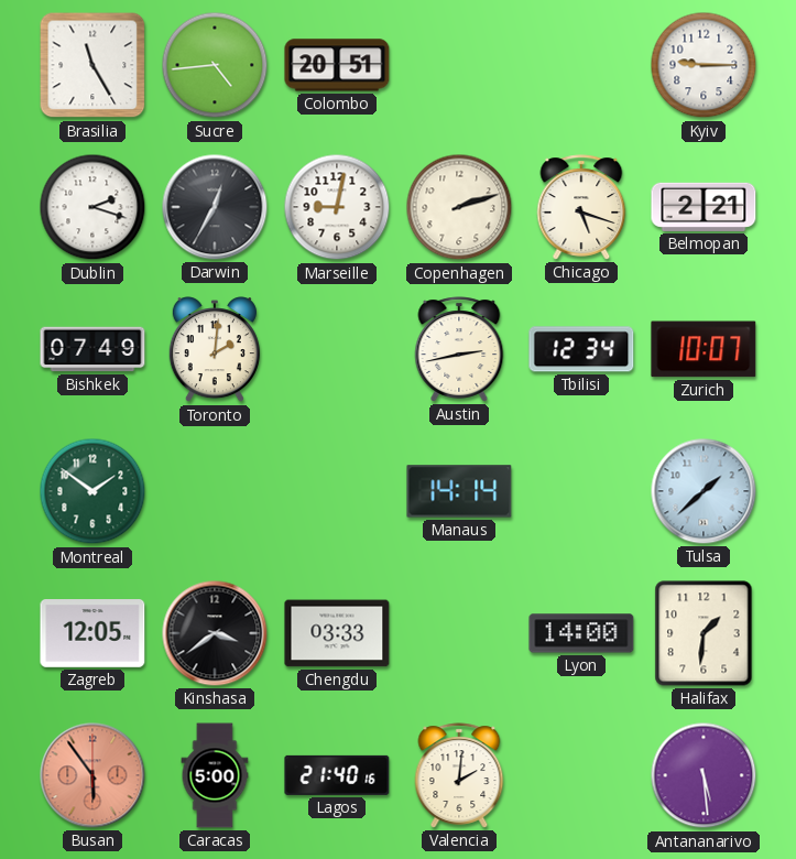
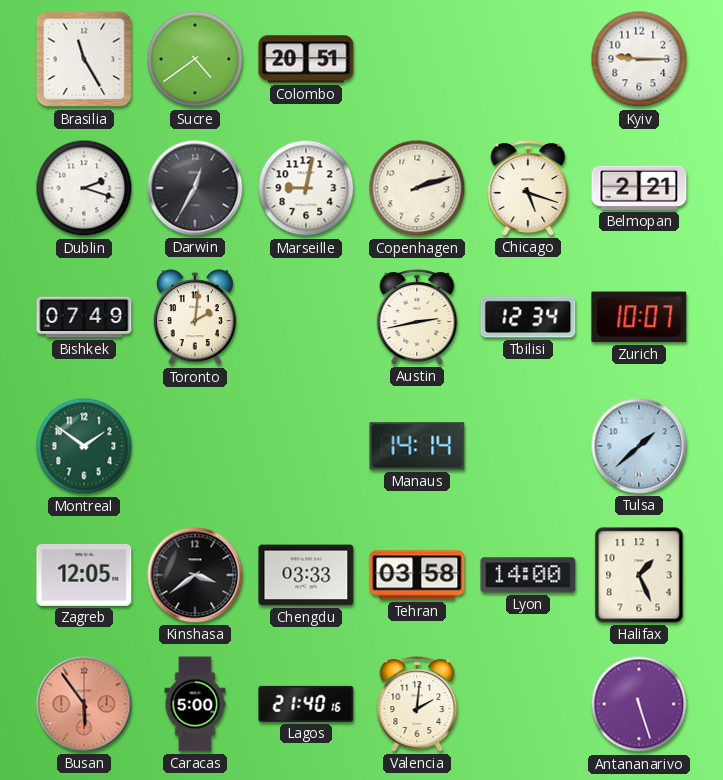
Sucre: 4:44 -> 4:39
Tehran: none -> 03:58
Halifax: 1:31 -> 1:26
Antananarivo: 5:29 -> 5:27
